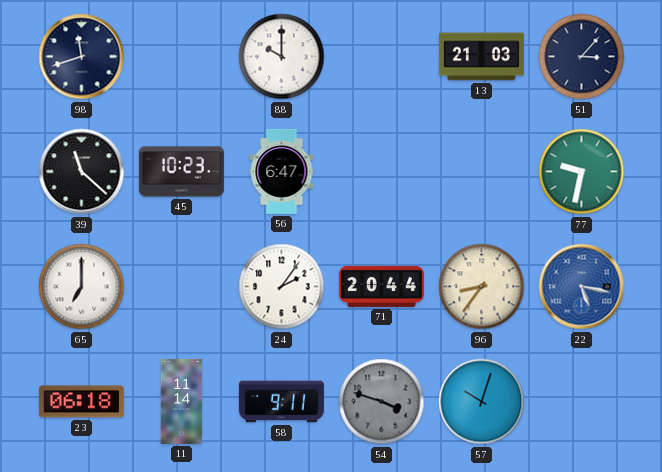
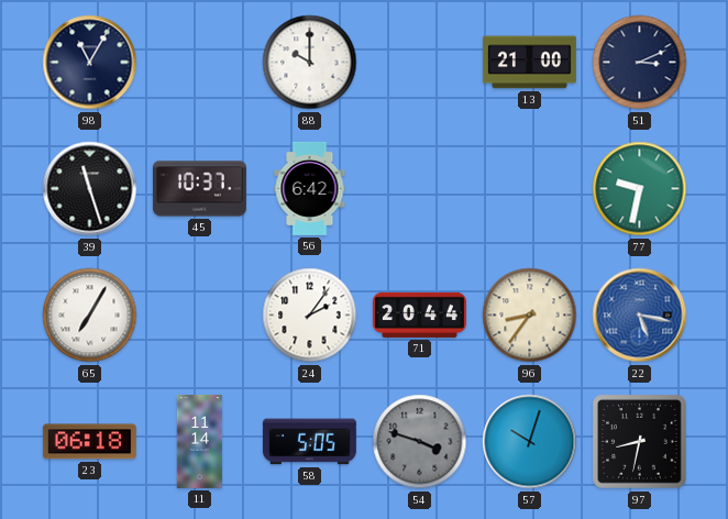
98: 11:42 -> 11:05
13: 21:03 -> 21:00
51: 3:07 -> 3:11
39: 11:22 -> 11:27
45: 10:23 -> 10:37
56: 6:47 -> 6:42
65: 7:00 -> 7:05
58: 9:11 -> 5:05
97: none -> 8:32
